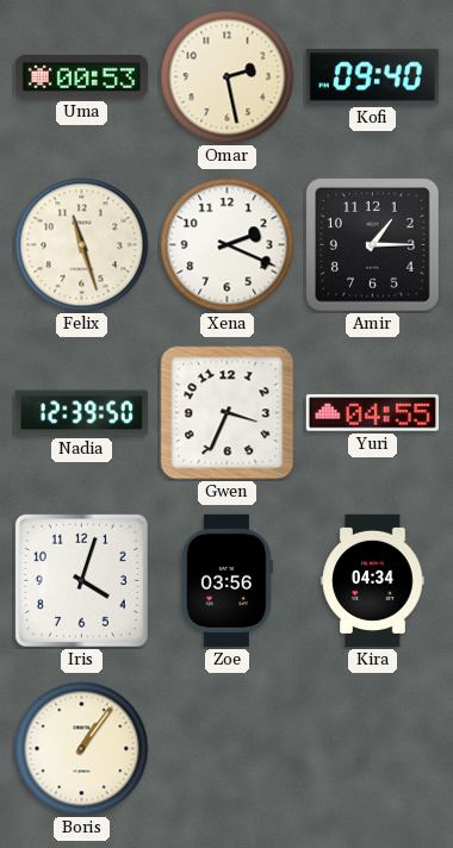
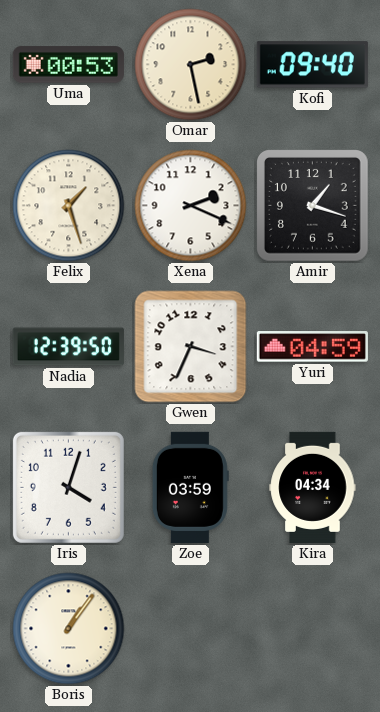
Felix: 11:27 -> 1:27
Amir: 1:15 -> 1:18
Yuri: 04:55 -> 04:59
Zoe: 03:56 -> 03:59
